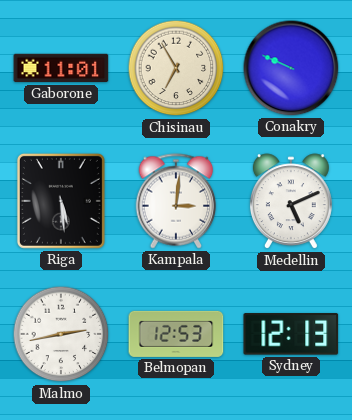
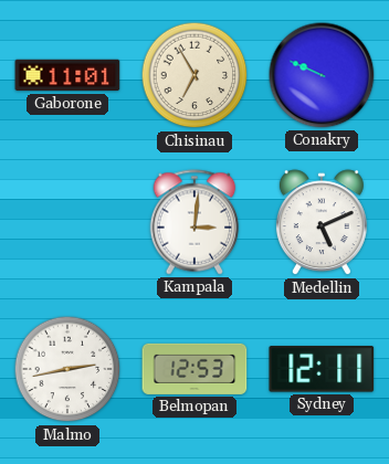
Riga: 5:29 -> none
Sydney: 12:13 -> 12:11
